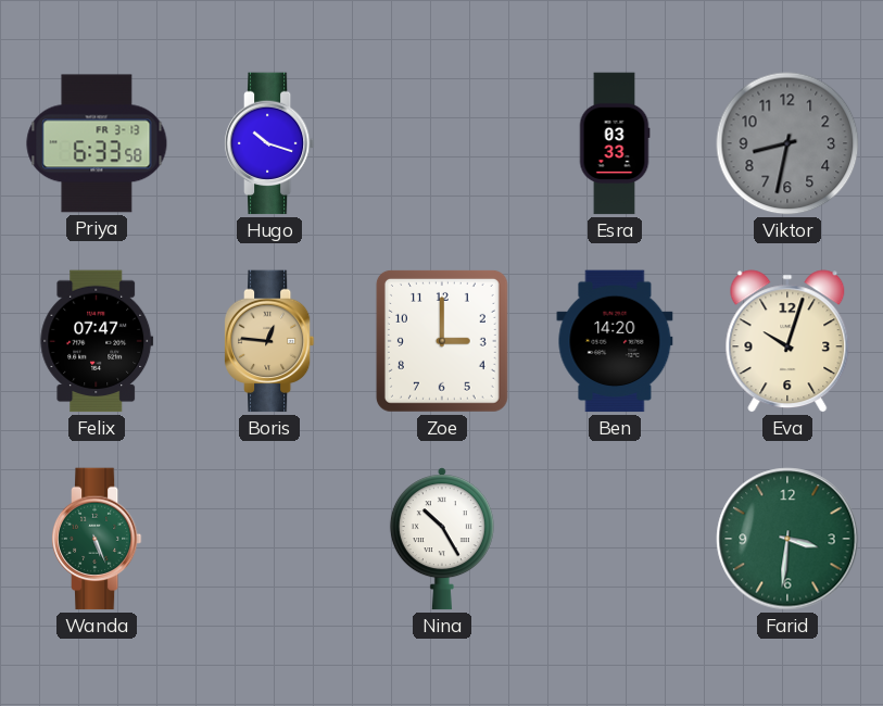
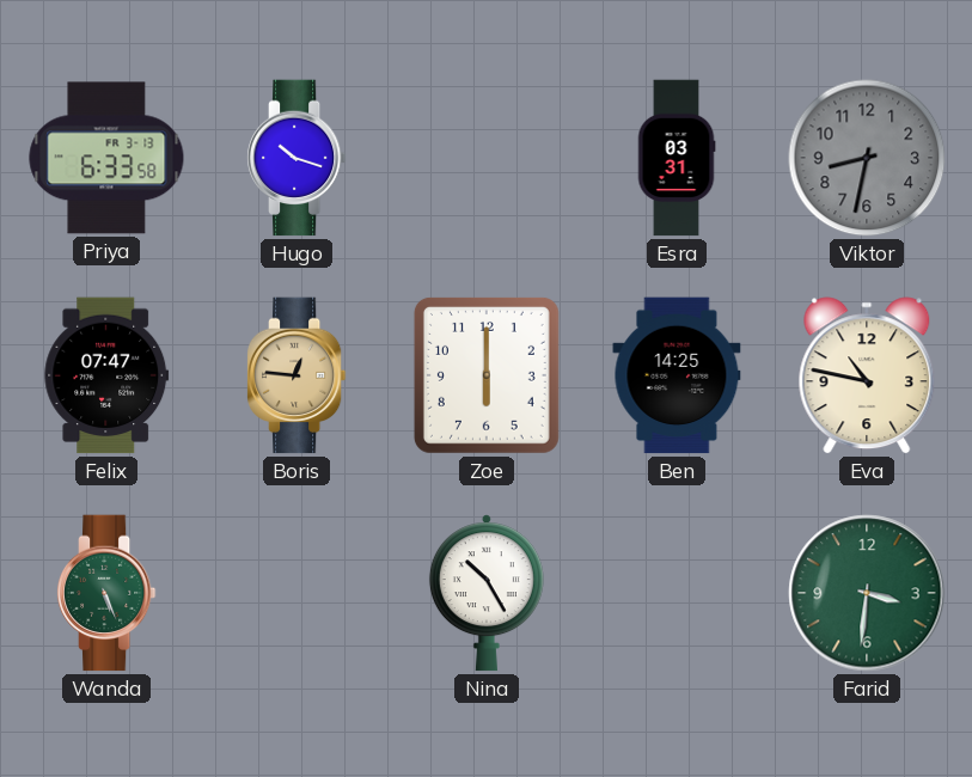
Esra: 03:33 -> 03:31
Zoe: 3:00 -> 6:00
Ben: 14:20 -> 14:25
Eva: 10:03 -> 10:47
